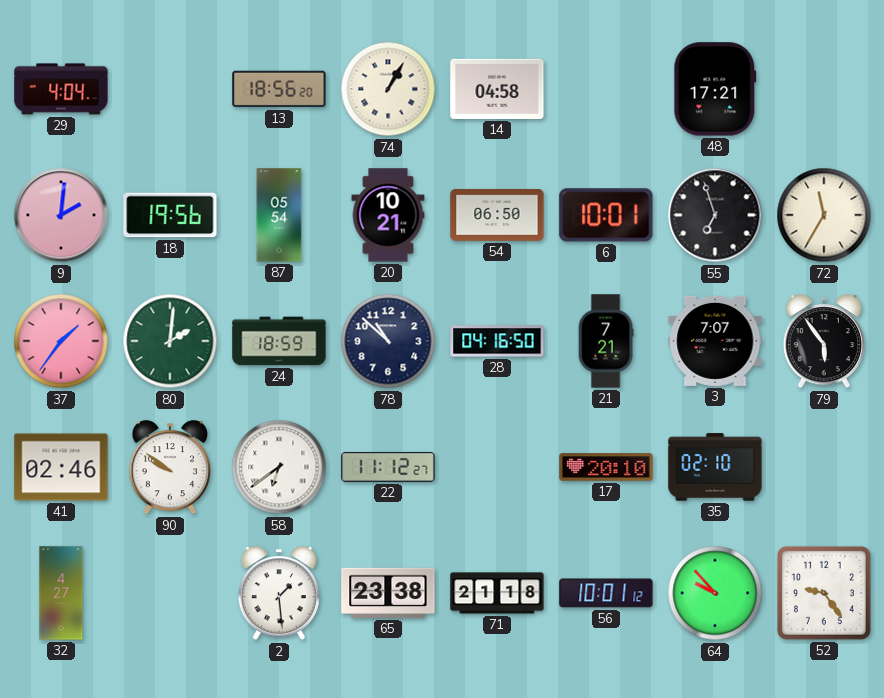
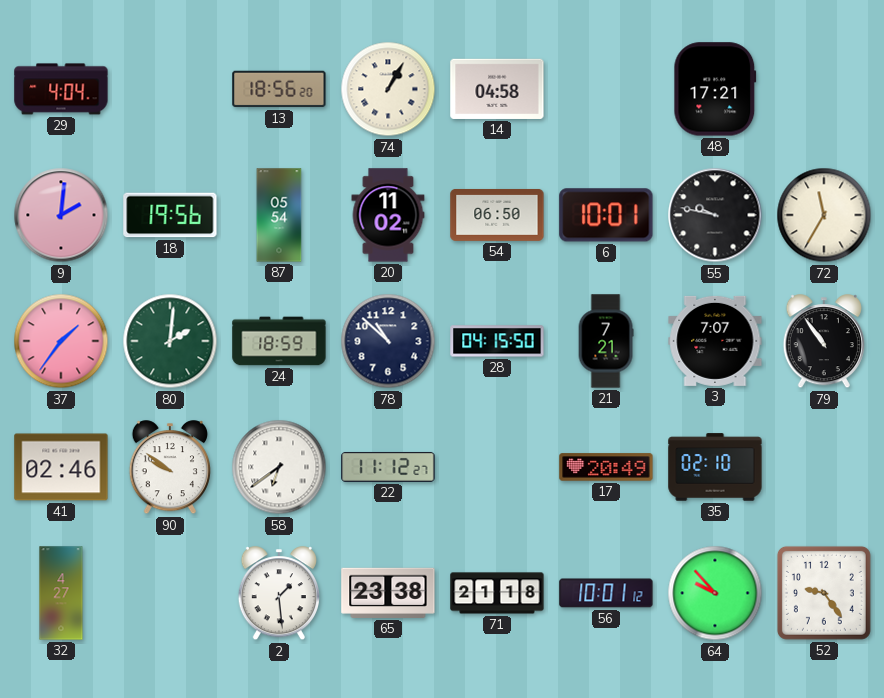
20: 10:21 -> 11:02
55: 6:57 -> 9:47
28: 04:16 -> 04:15
79: 5:54 -> 10:54
17: 20:10 -> 20:49
